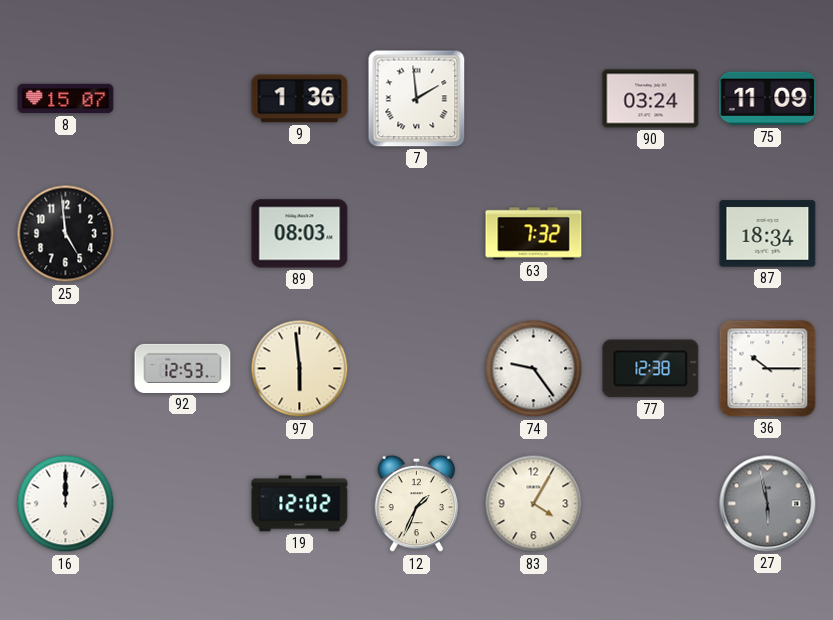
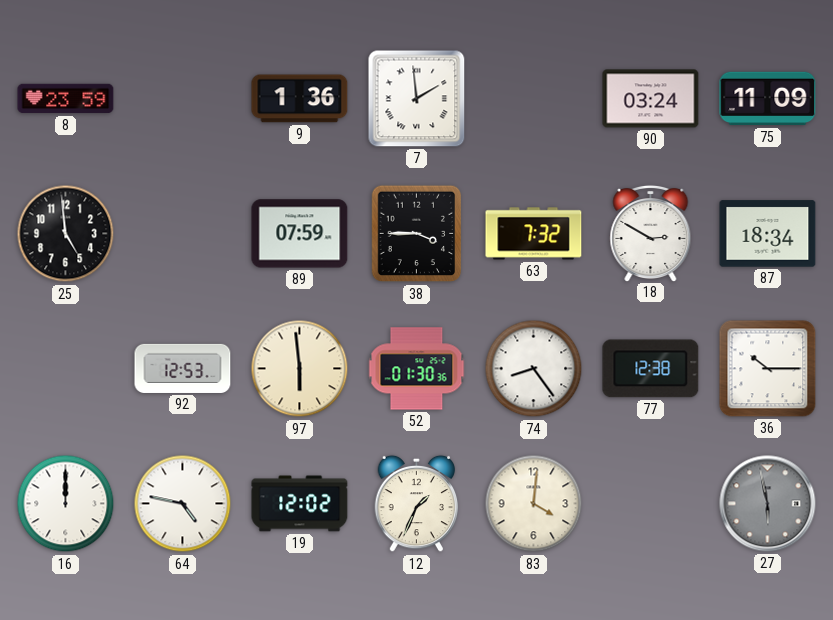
8: 15:07 -> 23:59
89: 08:03 -> 07:59
38: none -> 3:45
18: none -> 2:50
52: none -> 01:30
74: 9:24 -> 8:24
64: none -> 4:47
83: 4:05 -> 4:01
